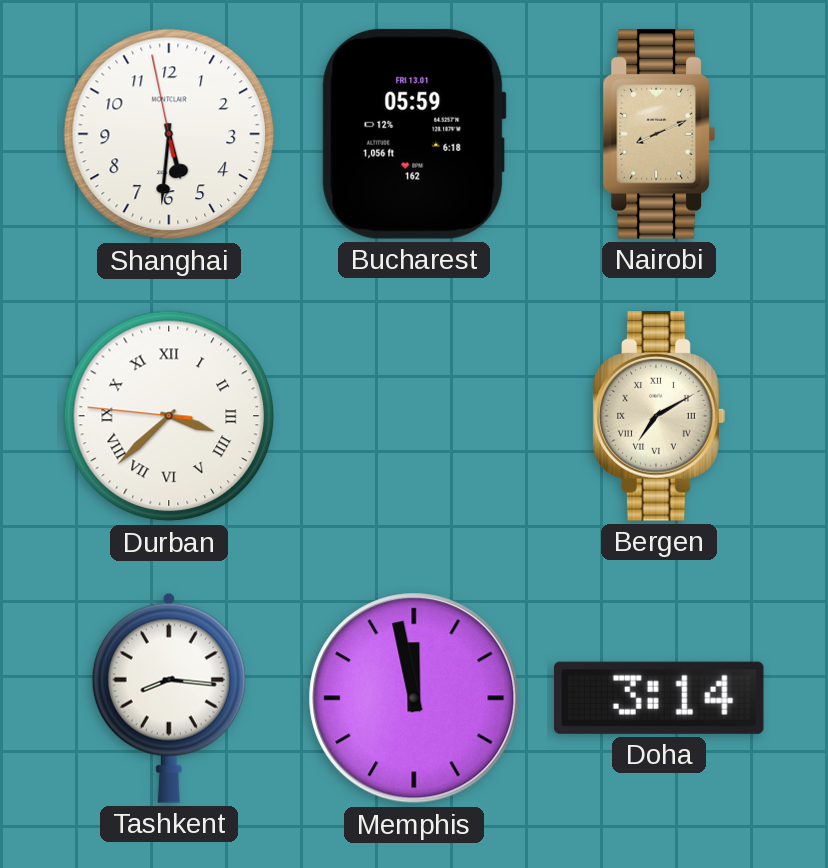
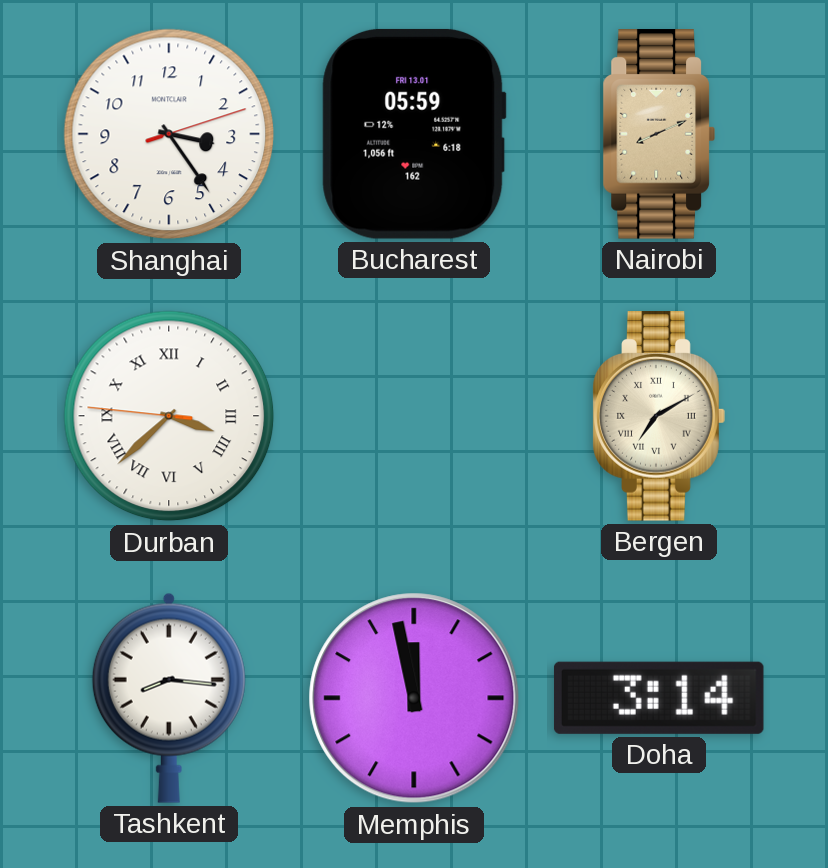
Shanghai: 5:30 -> 3:24
